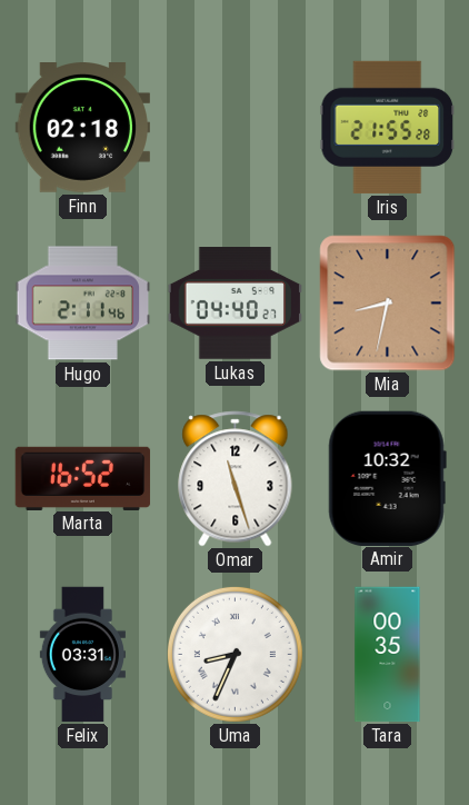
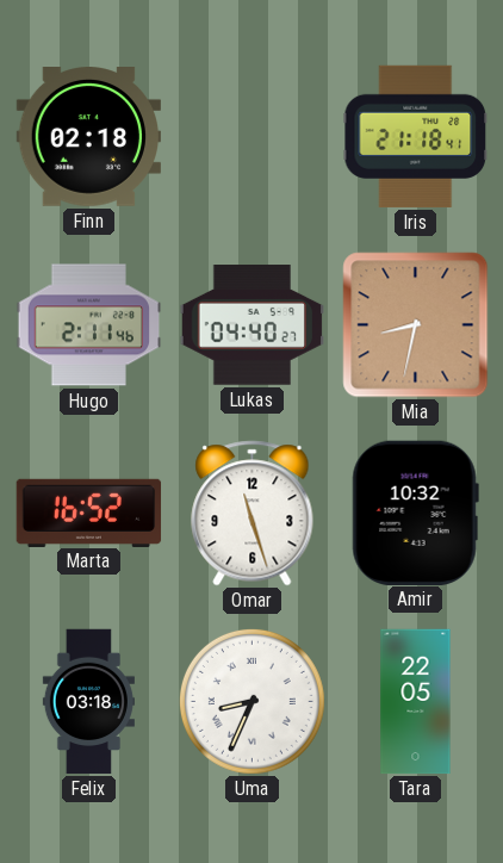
Iris: 21:55 -> 21:18
Felix: 03:31 -> 03:18
Tara: 00:35 -> 22:05
